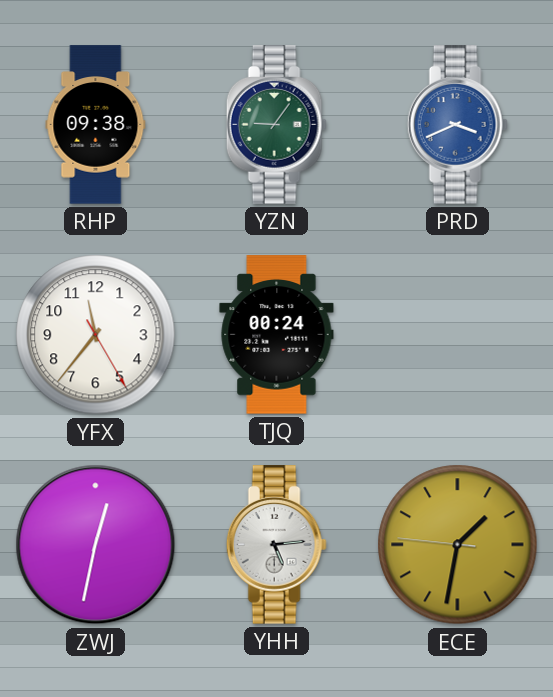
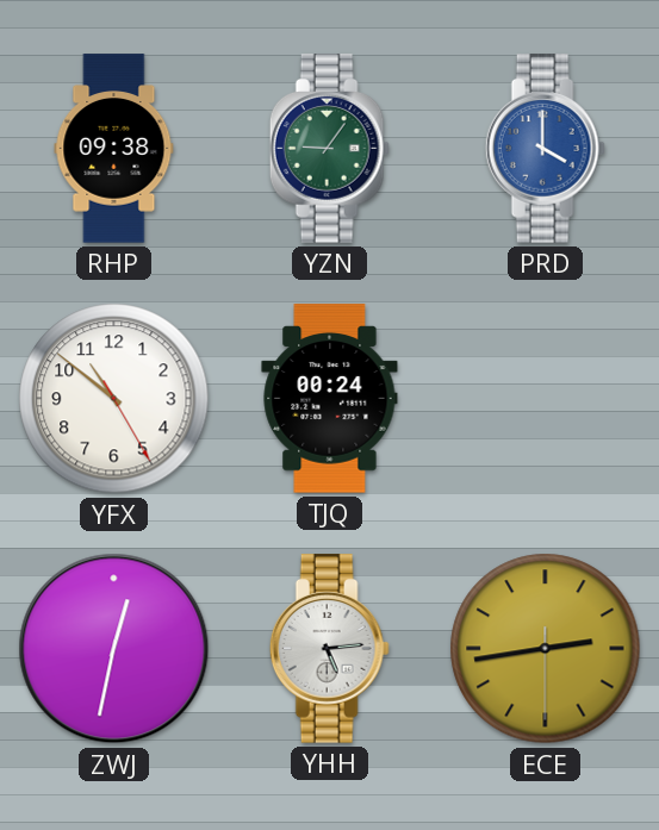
PRD: 3:41 -> 4:00
YFX: 11:36 -> 10:51
ECE: 1:31 -> 2:43
